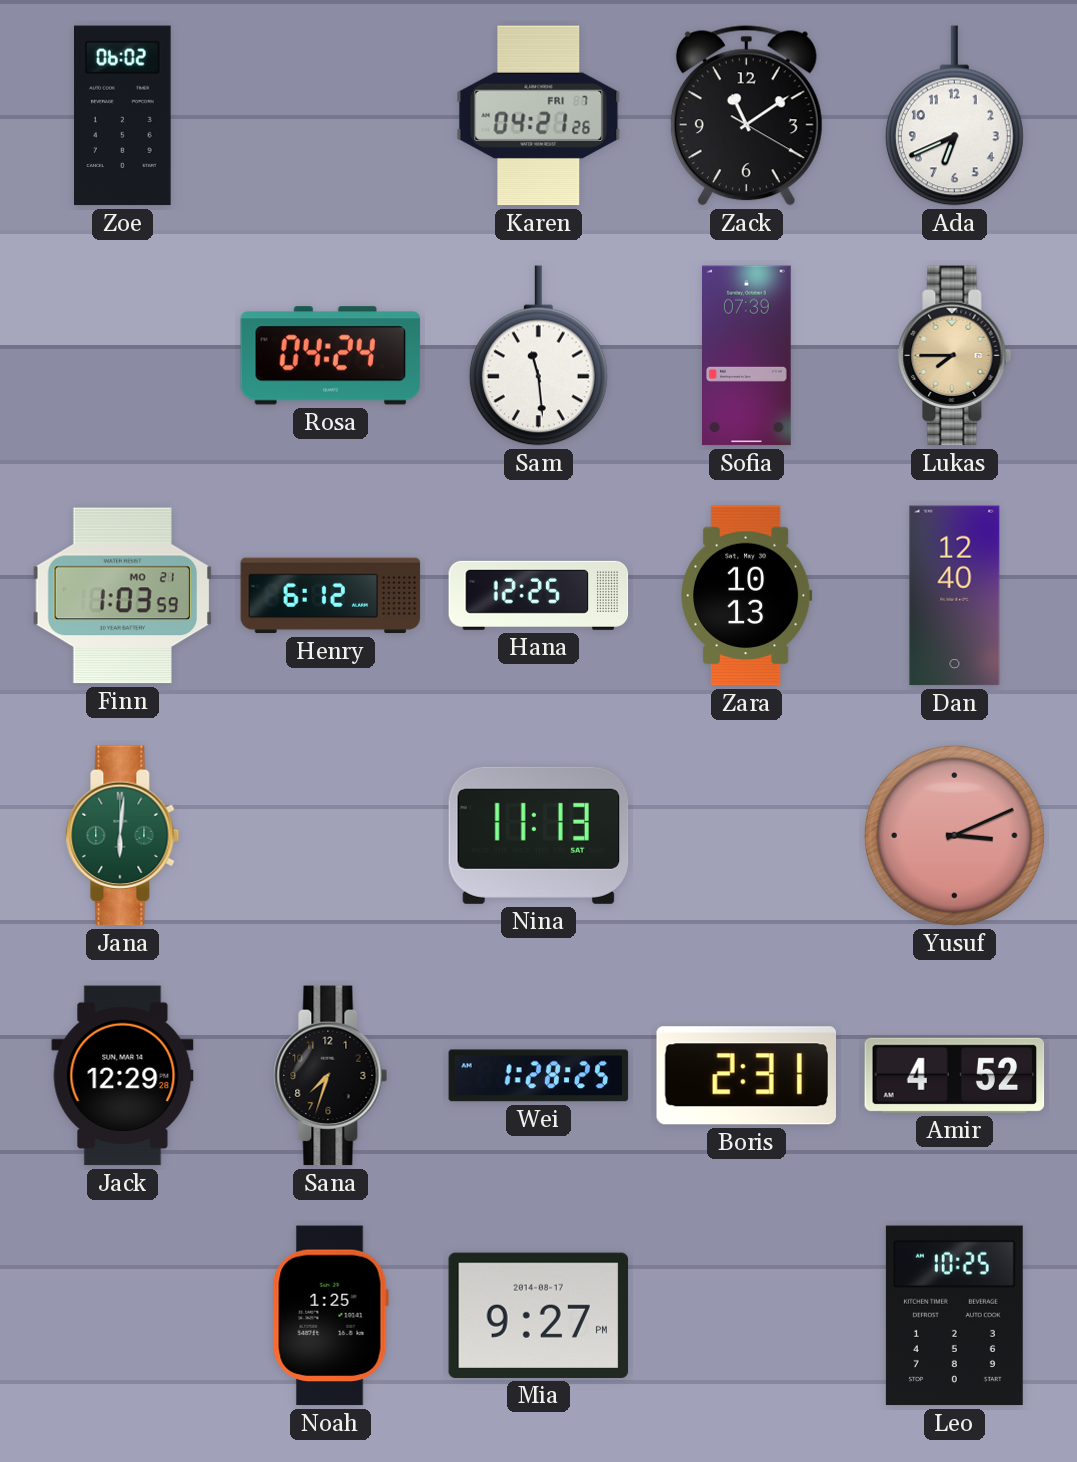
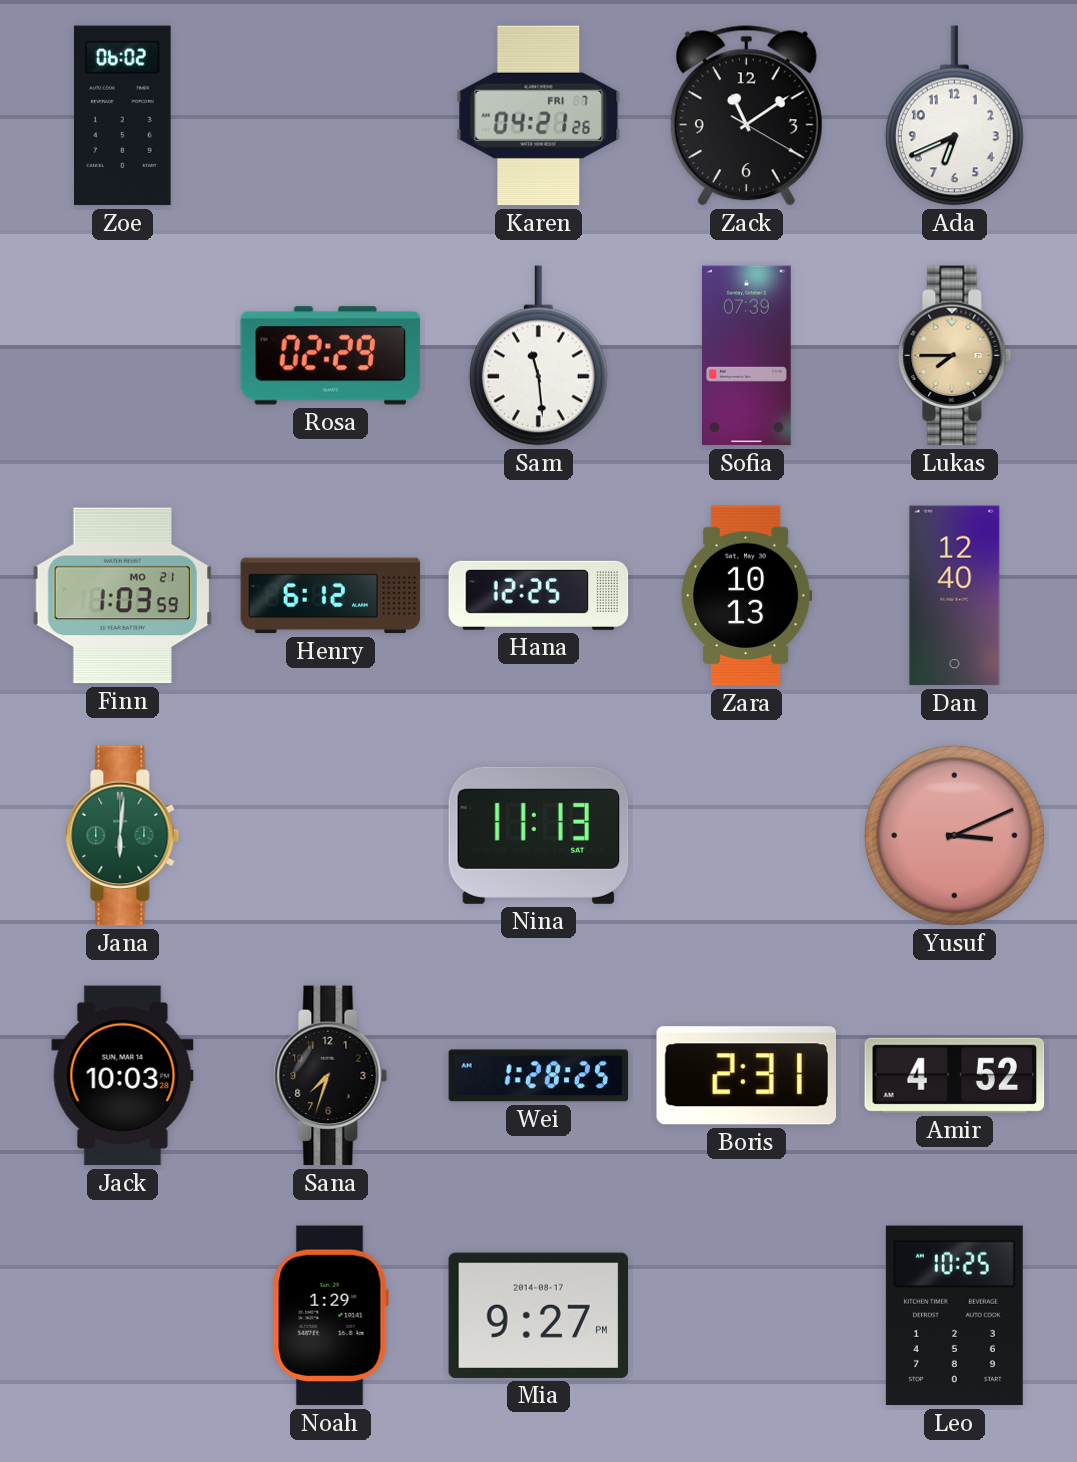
Rosa: 04:24 -> 02:29
Jack: 12:29 -> 10:03
Noah: 1:25 -> 1:29
